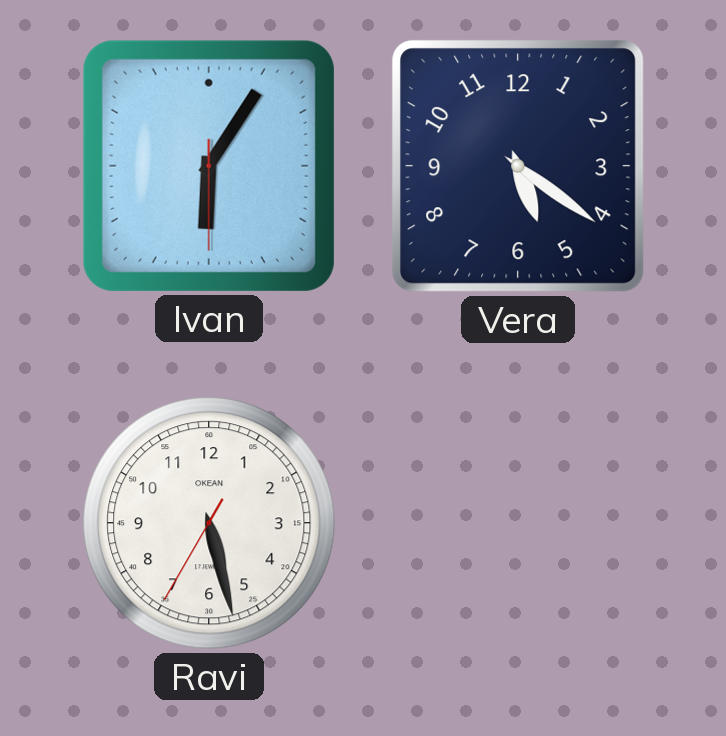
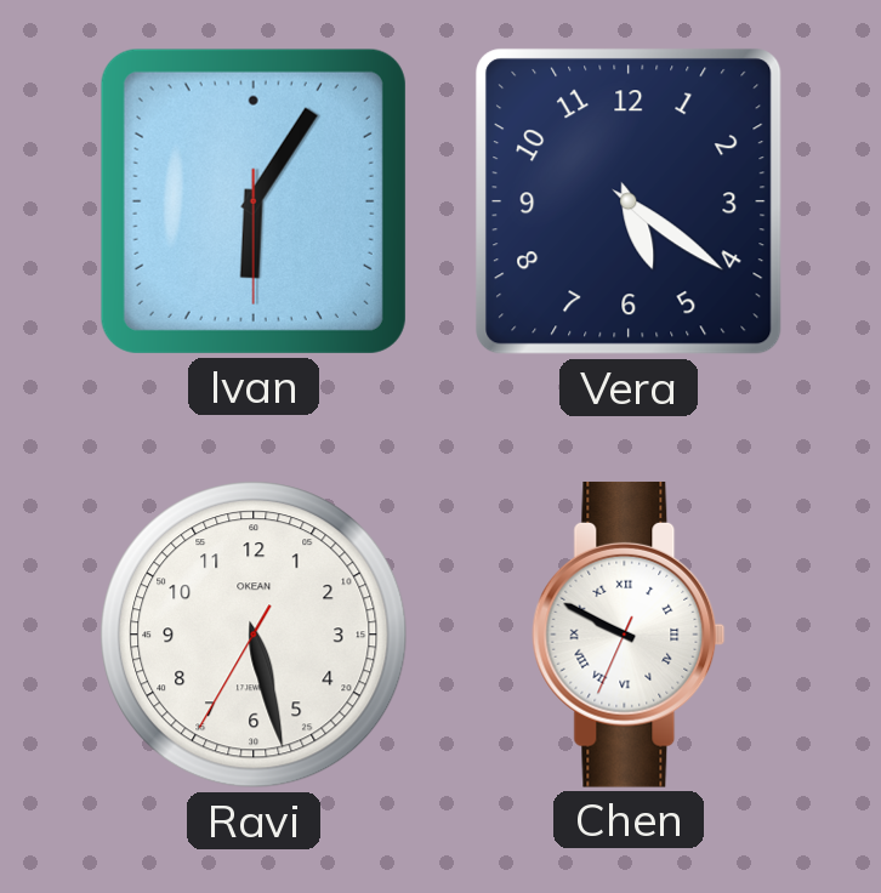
Chen: none -> 9:49
